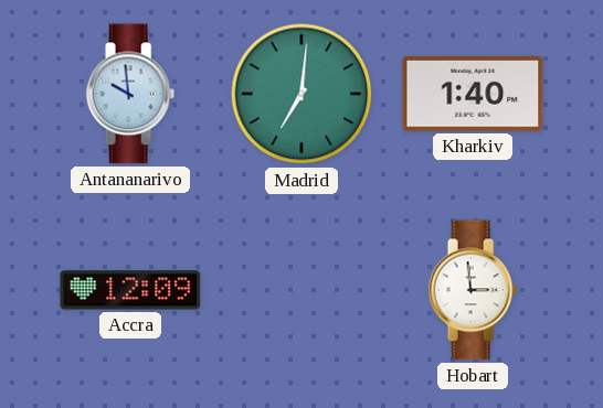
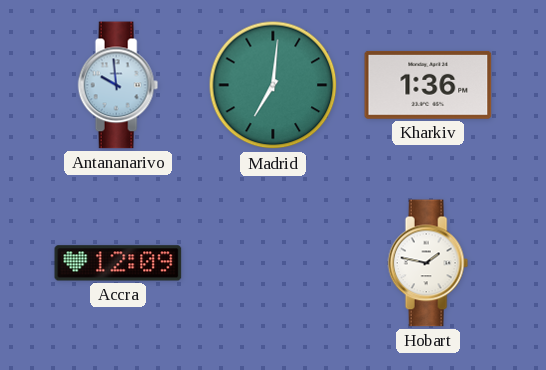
Kharkiv: 1:40 -> 1:36
Hobart: 2:59 -> 1:47
